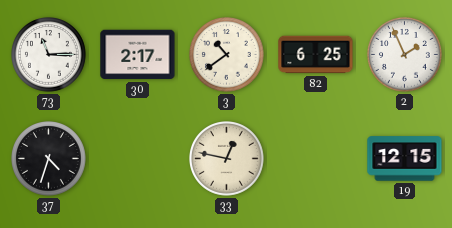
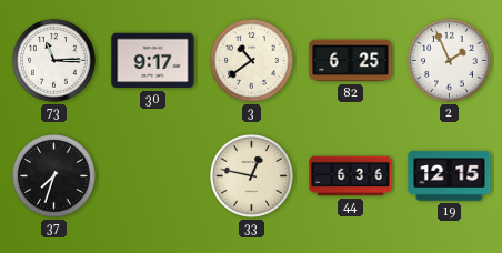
30: 2:17 -> 9:17
37: 4:33 -> 7:33
44: none -> 6:36
